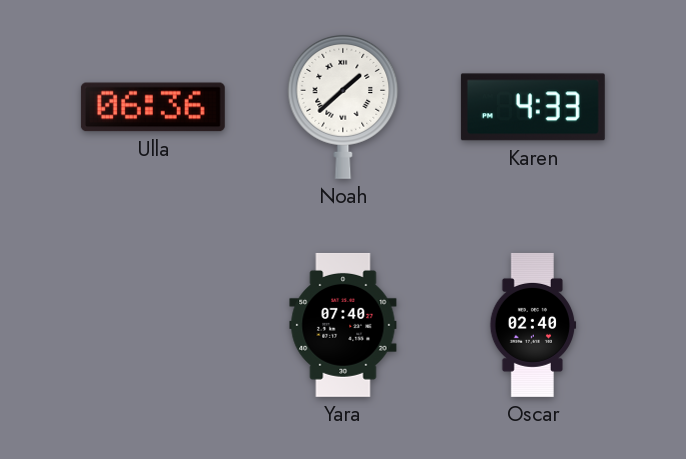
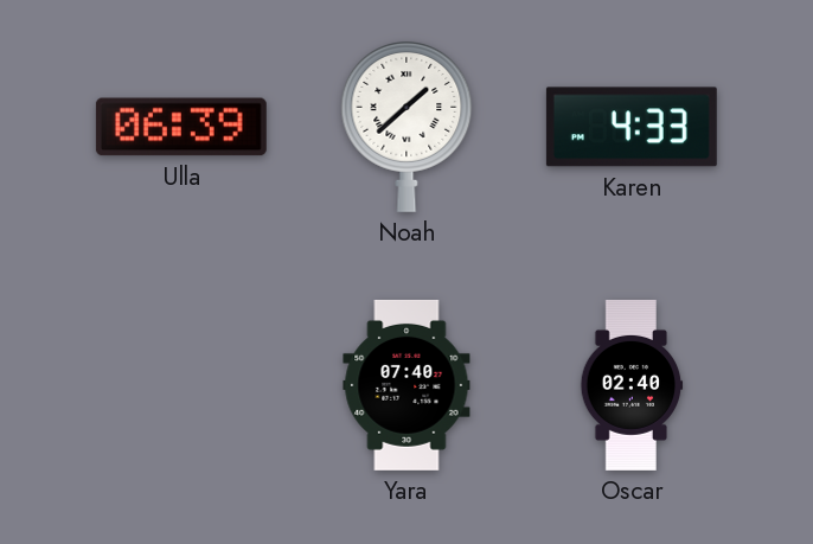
Ulla: 06:36 -> 06:39
